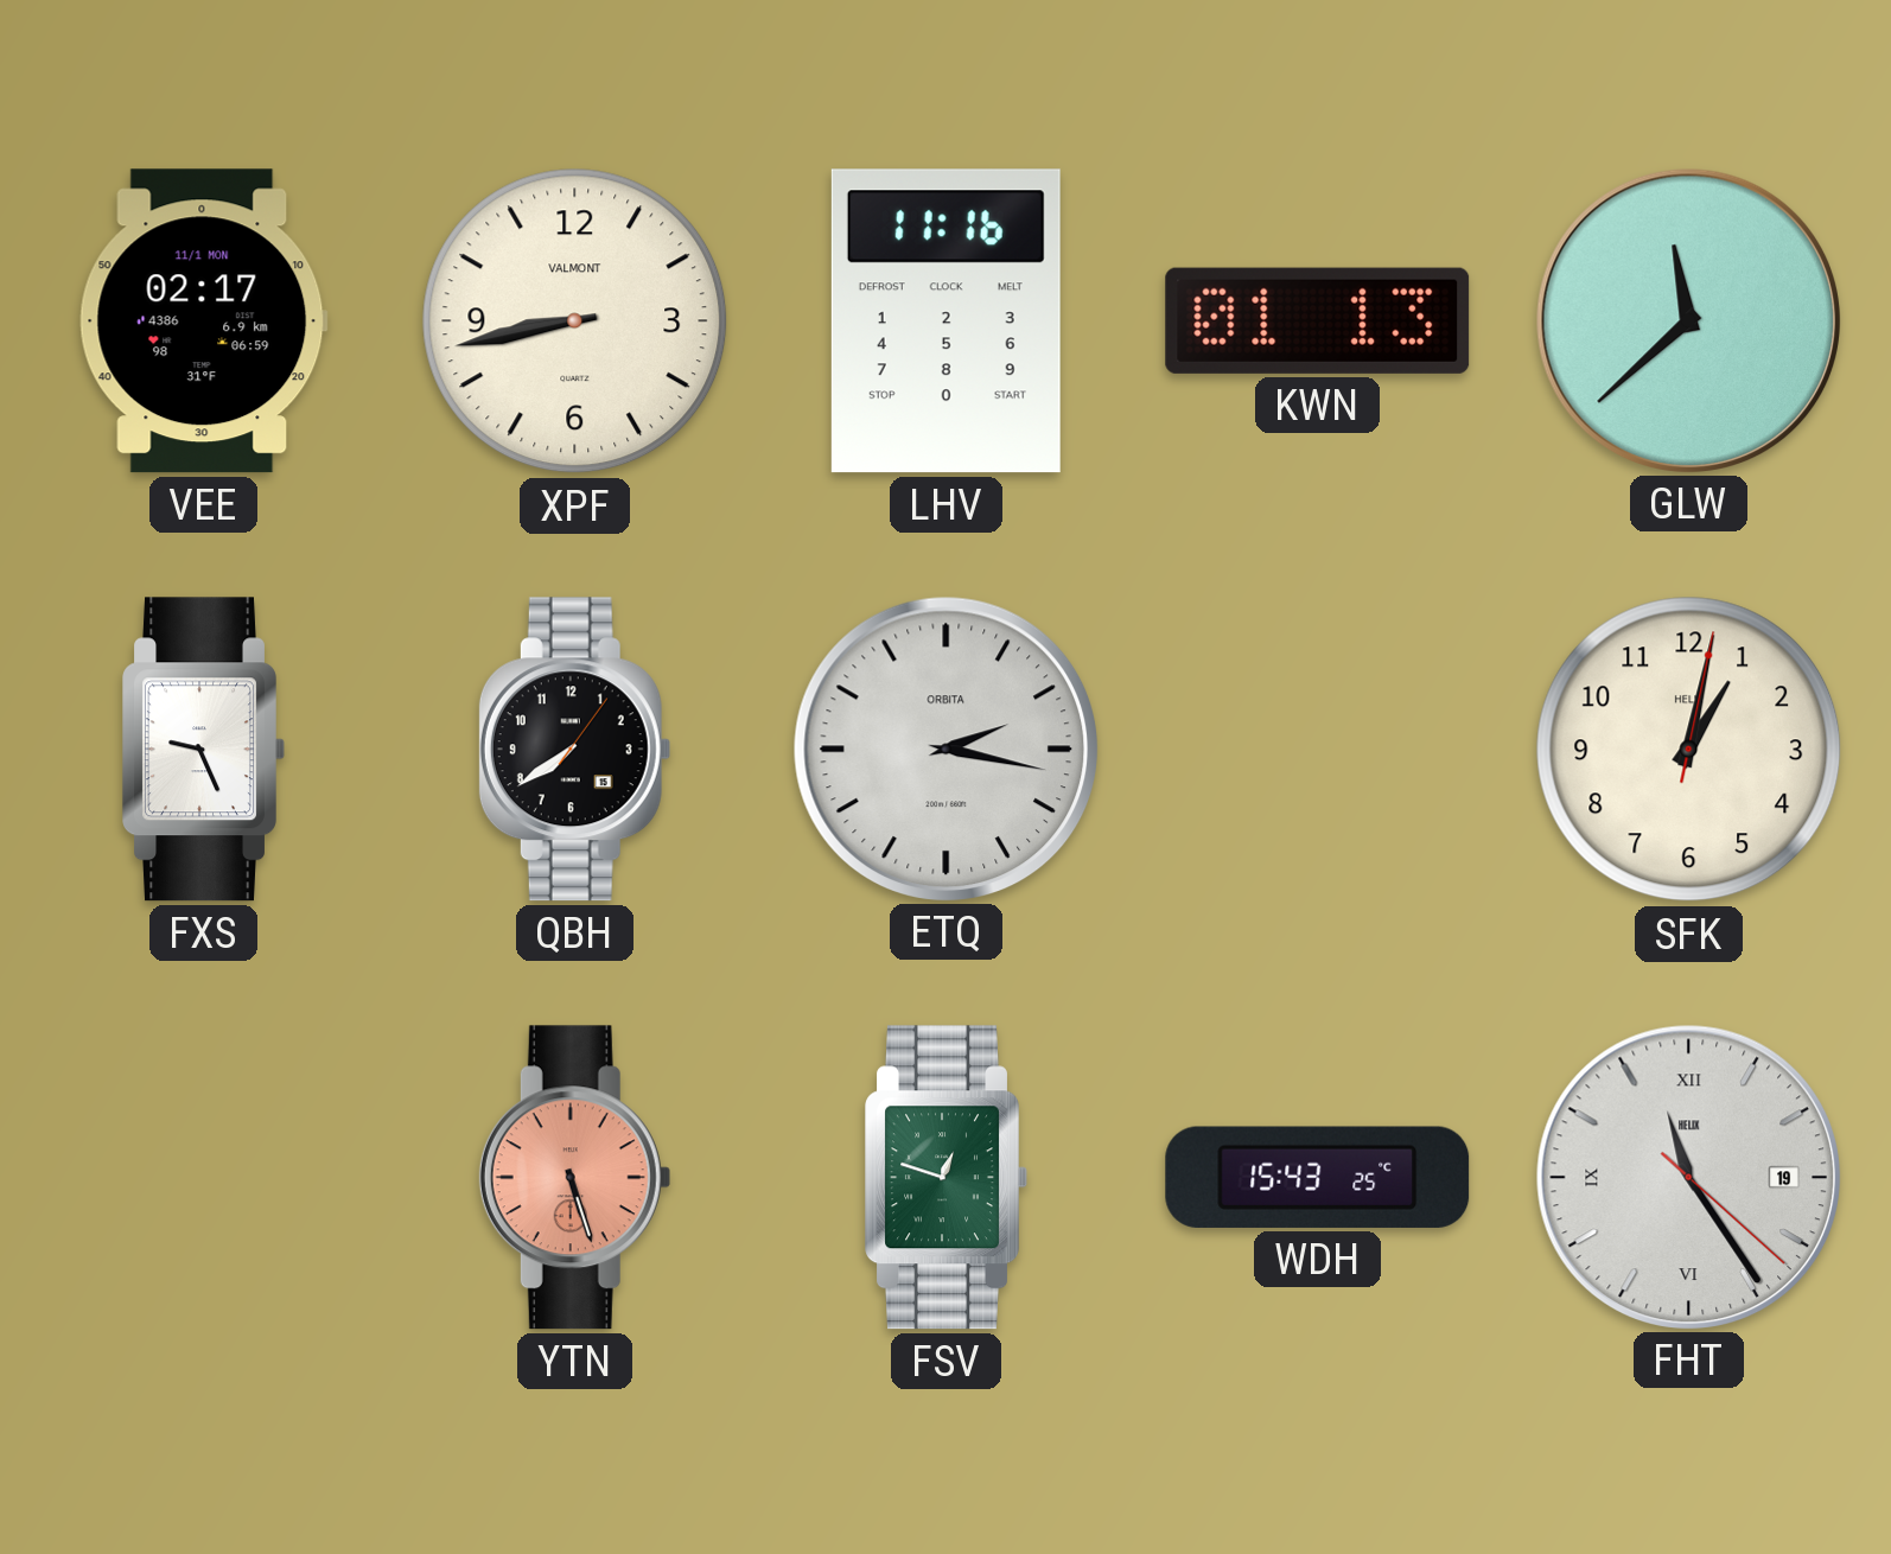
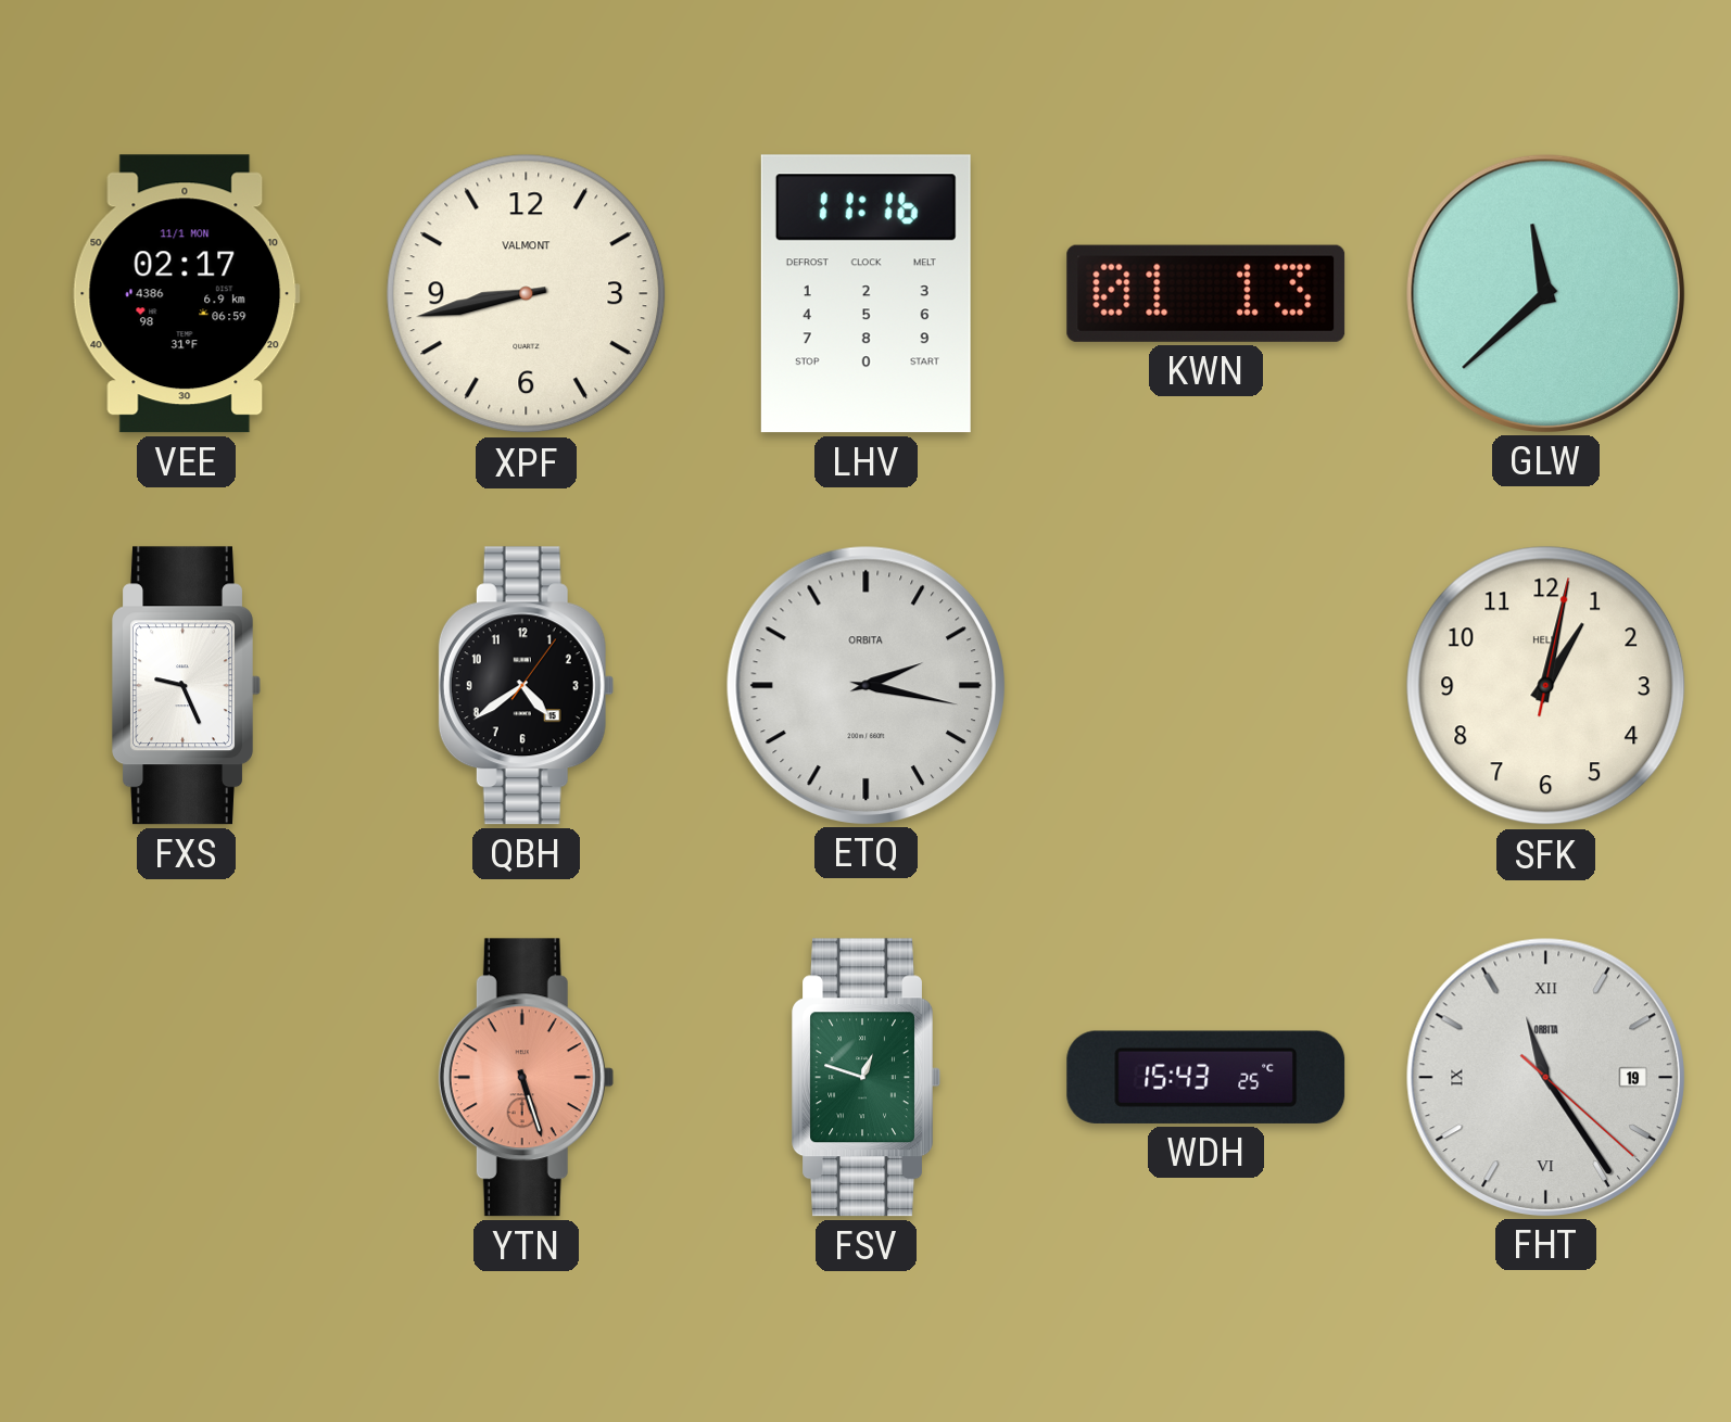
QBH: 7:39 -> 4:39
FHT brand: HELIX -> ORBITA
